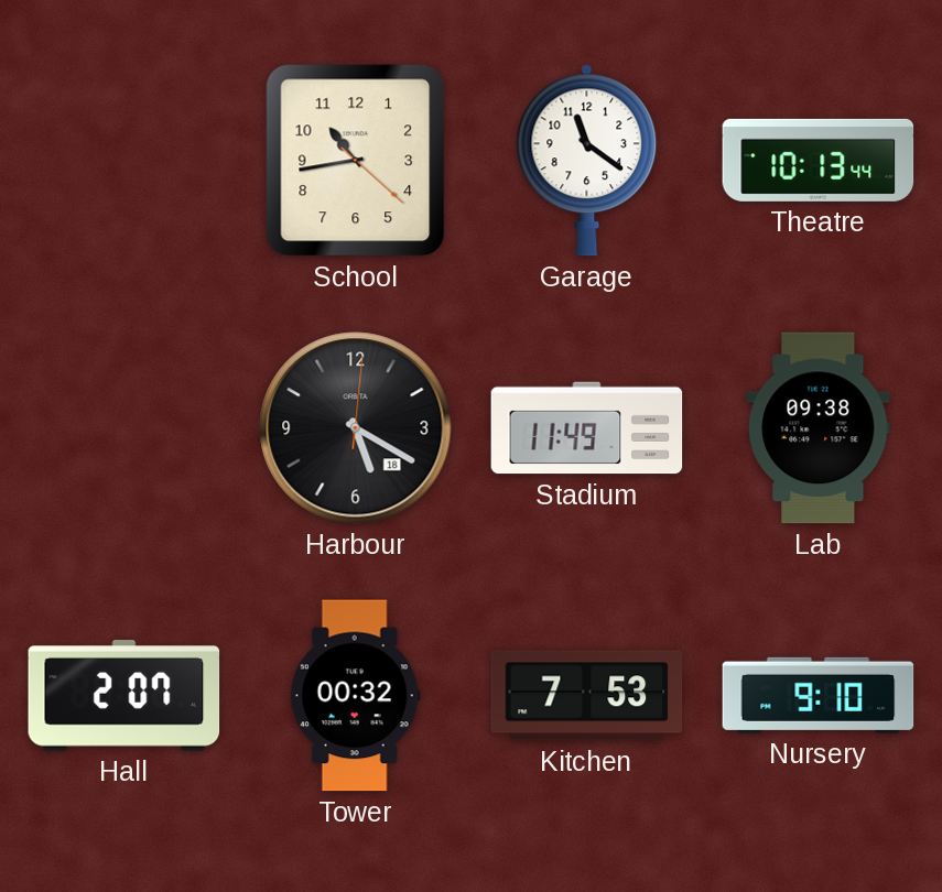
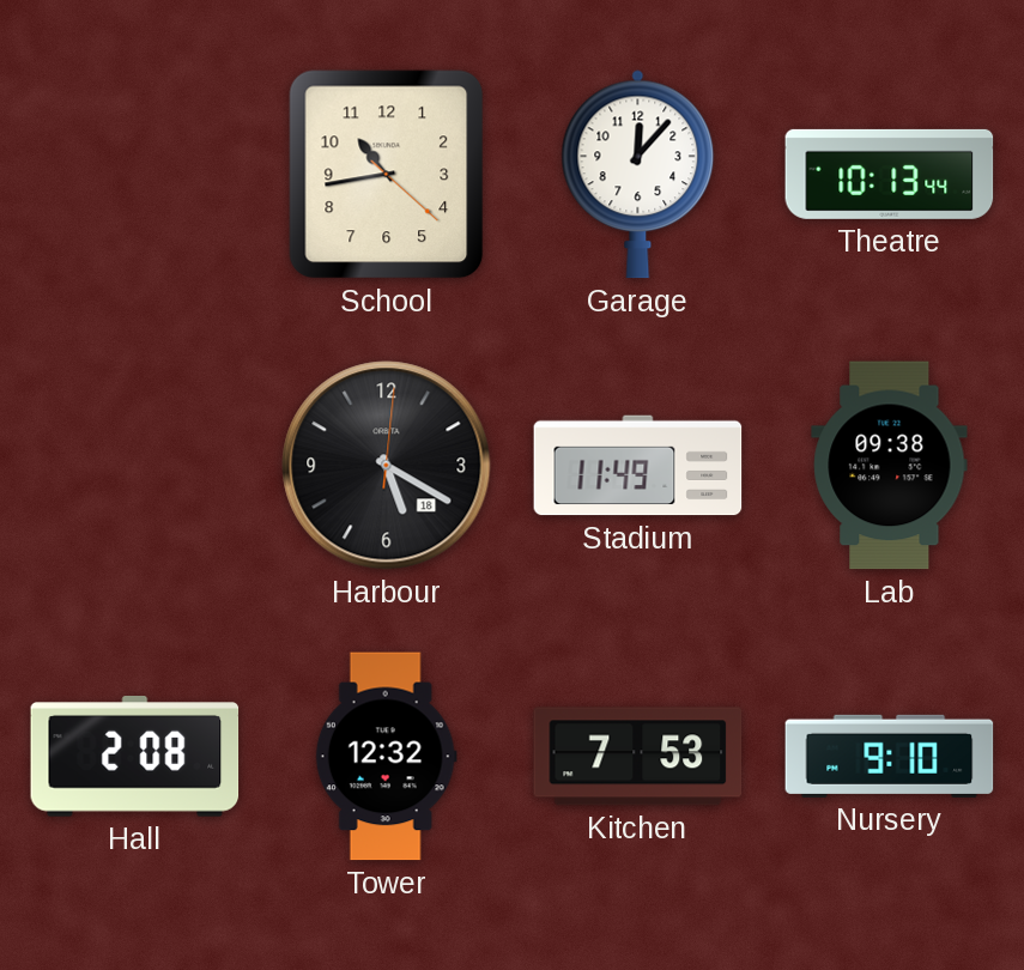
Garage: 11:21 -> 12:07
Hall: 2:07 -> 2:08
Tower: 00:32 -> 12:32
